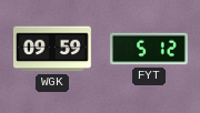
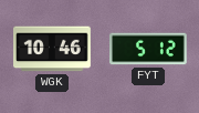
WGK: 09:59 -> 10:46
